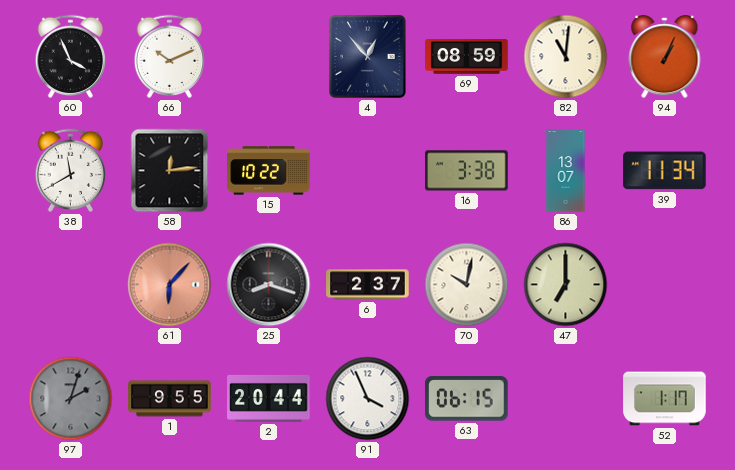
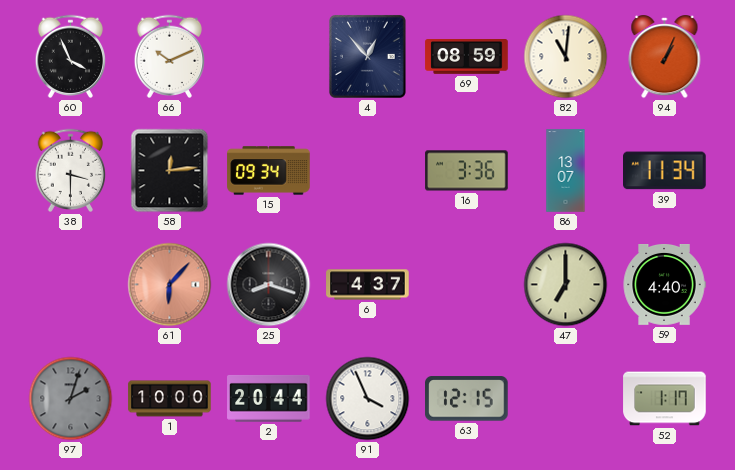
38: 11:40 -> 3:30
15: 10:22 -> 09:34
16: 3:38 -> 3:36
6: 2:37 -> 4:37
70: 10:02 -> none
59: none -> 4:40
1: 9:55 -> 10:00
63: 06:15 -> 12:15
